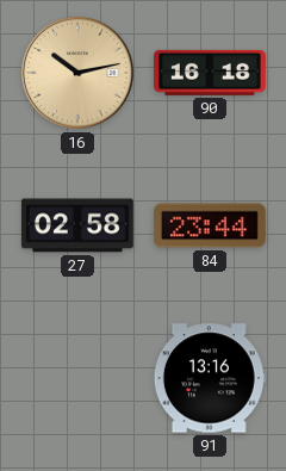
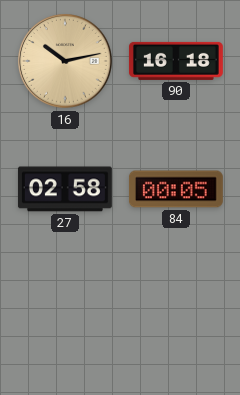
84: 23:44 -> 00:05
91: 13:16 -> none
